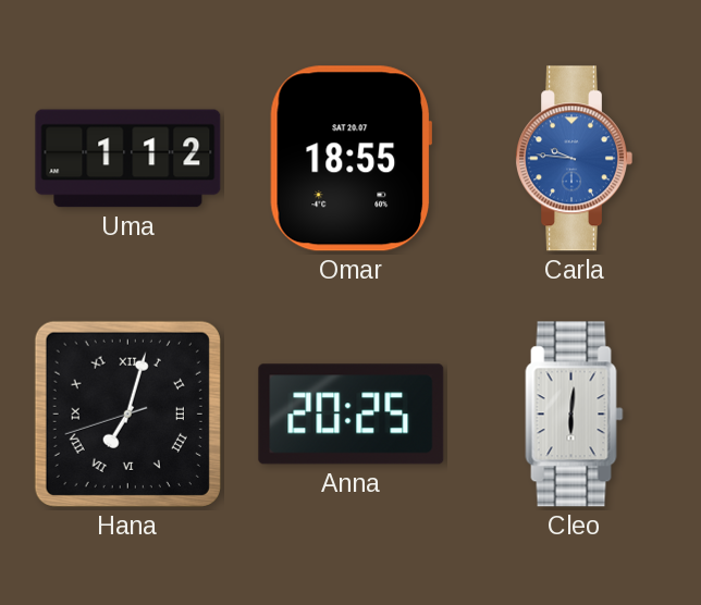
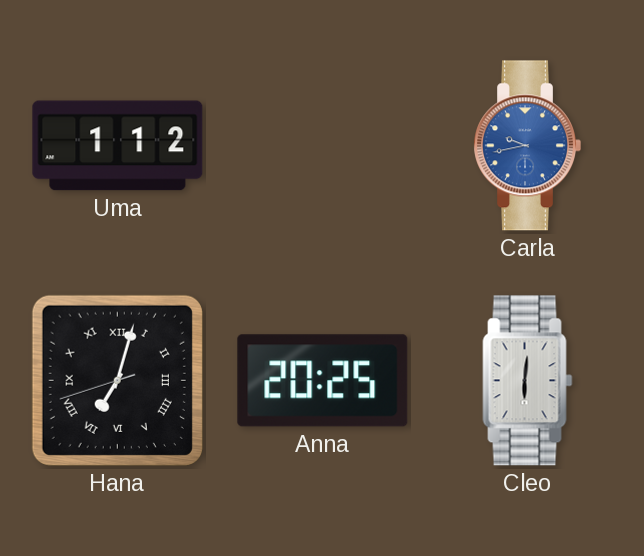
Omar: 18:55 -> none
Carla: 9:46 -> 9:43
